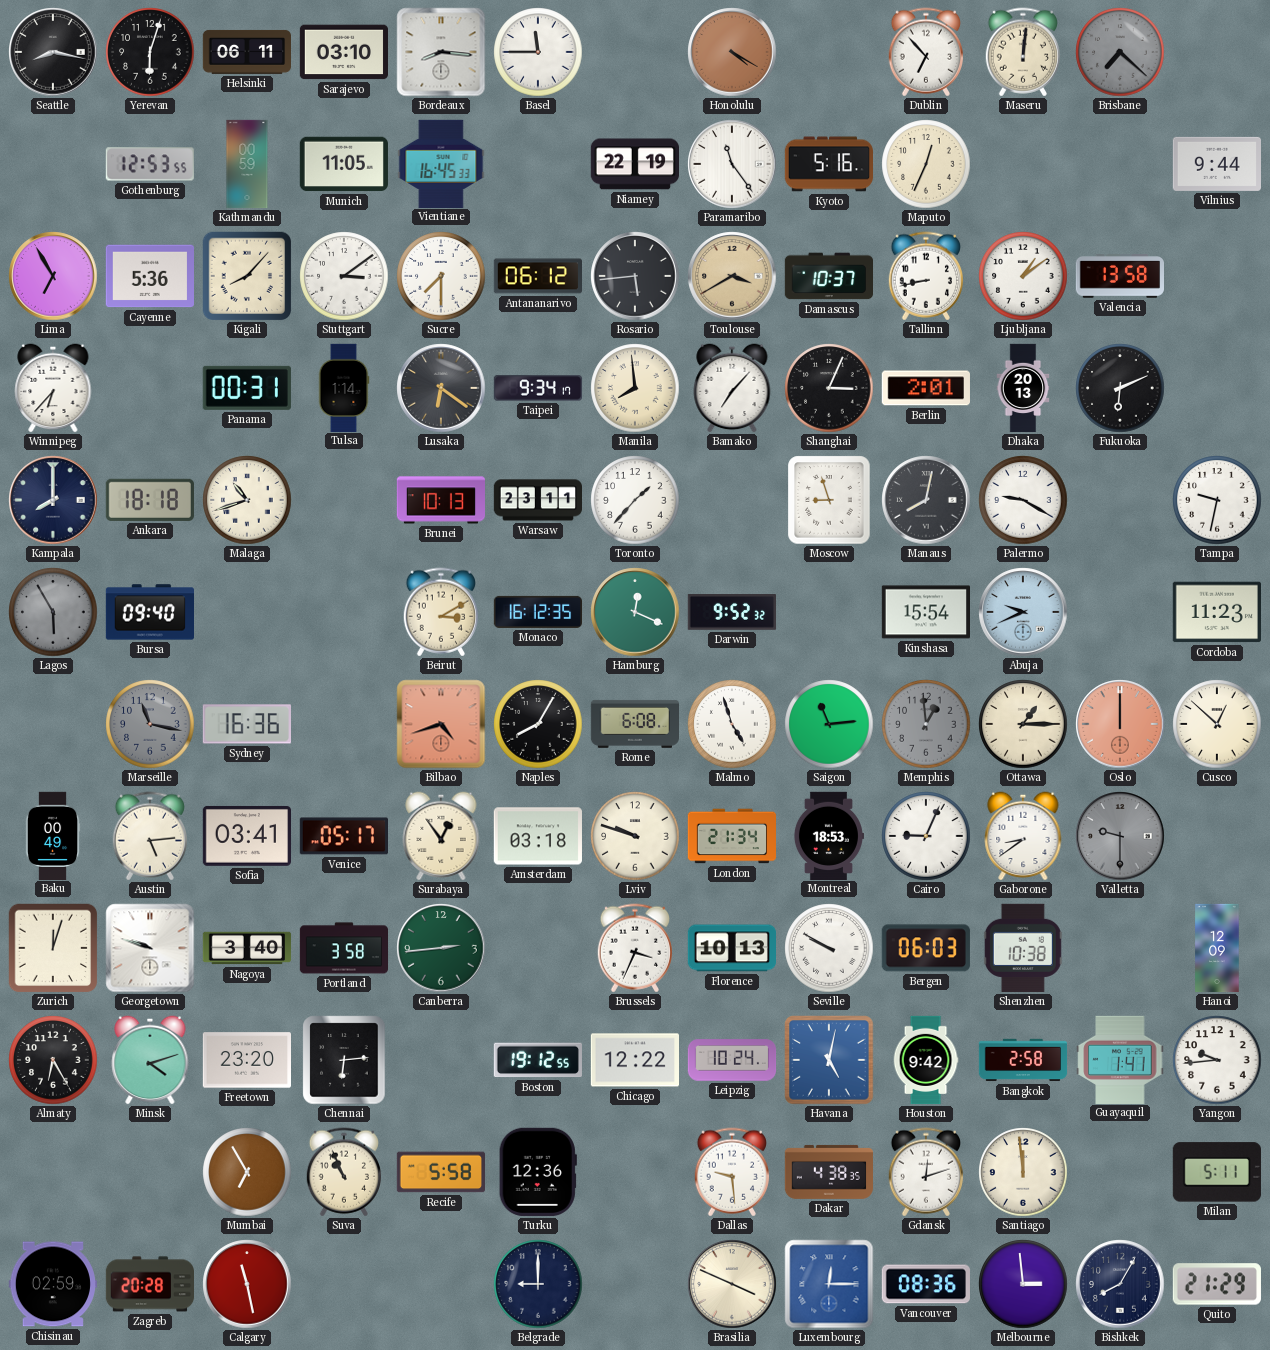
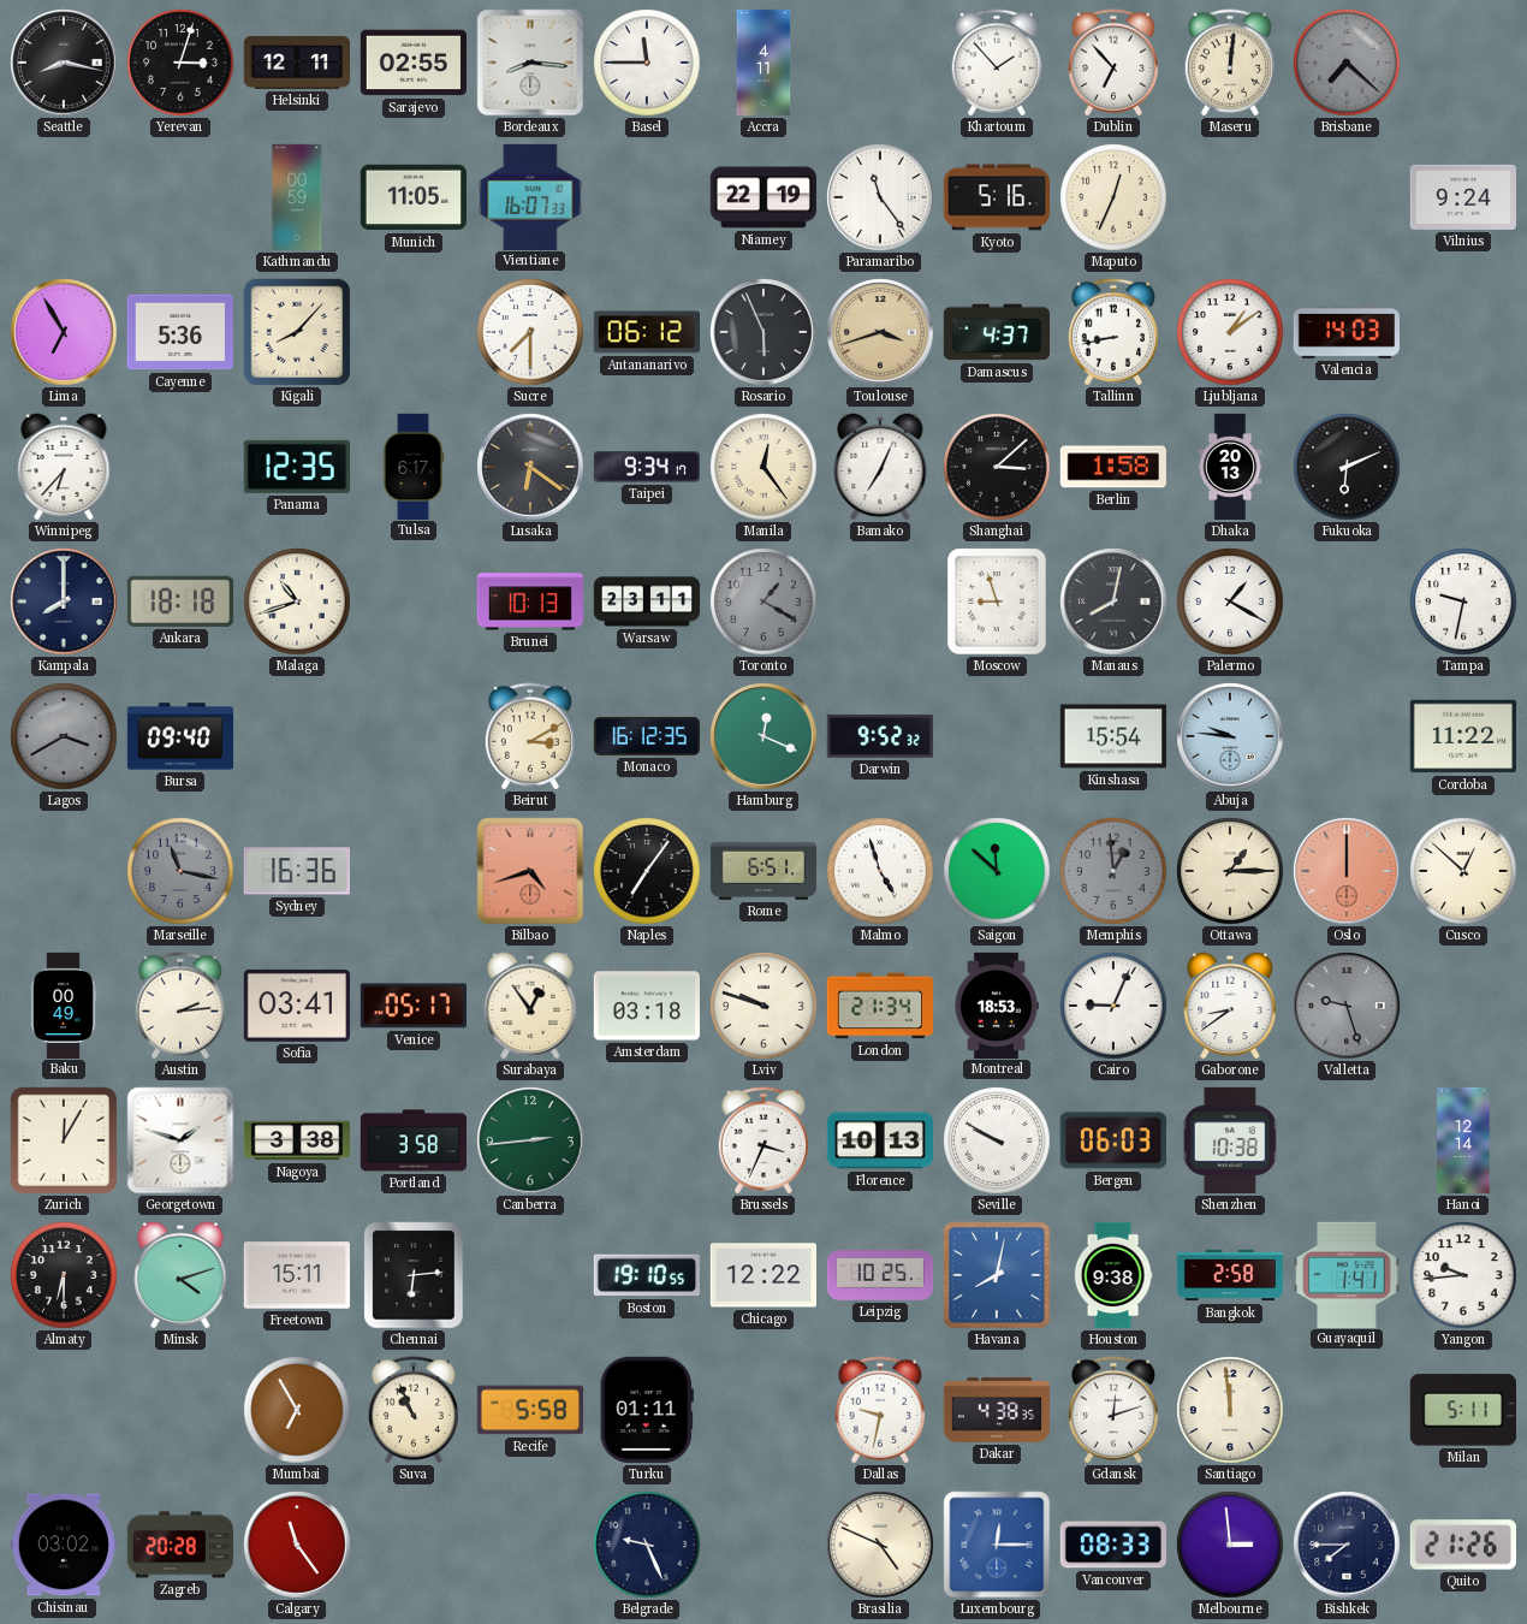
Yerevan: 6:03 -> 3:03
Helsinki: 06:11 -> 12:11
Sarajevo: 03:10 -> 02:55
Accra: none -> 4:11
Honolulu: 4:20 -> none
Khartoum: none -> 1:53
Gothenburg: 12:53 -> none
Vientiane: 16:45 -> 16:07
Vilnius: 9:44 -> 9:24
Stuttgart: 3:09 -> none
Rosario: 5:44 -> 5:56
Toulouse: 3:40 -> 3:42
Damascus: 10:37 -> 4:37
Valencia: 13:58 -> 14:03
Panama: 00:31 -> 12:35
Tulsa: 1:14 -> 6:17
Manila: 7:59 -> 12:24
Bamako: 7:07 -> 7:04
Shanghai: 3:04 -> 3:08
Berlin: 2:01 -> 1:58
Toronto: 1:37 -> 1:20
Toronto dial: white -> grey
Palermo: 9:20 -> 1:20
Lagos: 5:55 -> 3:40
Abuja: 9:41 -> 9:46
Cordoba: 11:23 -> 11:22
Naples: 8:05 -> 7:06
Rome: 6:08 -> 6:51
Saigon: 11:14 -> 11:52
Austin: 5:14 -> 2:14
Valletta: 9:30 -> 9:27
Zurich: 12:03 -> 12:05
Georgetown: 9:48 -> 1:48
Nagoya: 3:40 -> 3:38
Hanoi: 12:09 -> 12:14
Almaty: 6:25 -> 6:30
Freetown: 23:20 -> 15:11
Boston: 19:12 -> 19:10
Leipzig: 10:24 -> 10:25
Havana: 5:02 -> 8:02
Houston: 9:42 -> 9:38
Turku: 12:36 -> 01:11
Dallas: 9:29 -> 9:32
Chisinau: 02:59 -> 03:02
Calgary: 11:28 -> 11:24
Belgrade: 9:00 -> 9:26
Brasilia: 3:49 -> 4:49
Vancouver: 08:36 -> 08:33
Bishkek: 8:05 -> 7:45
Quito: 21:29 -> 21:26
